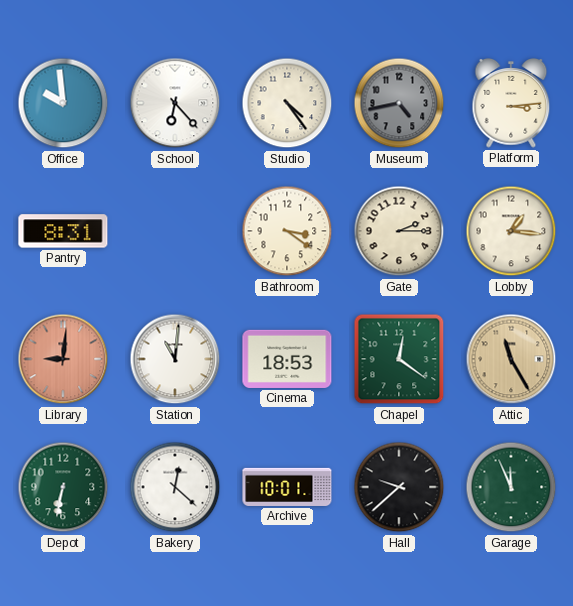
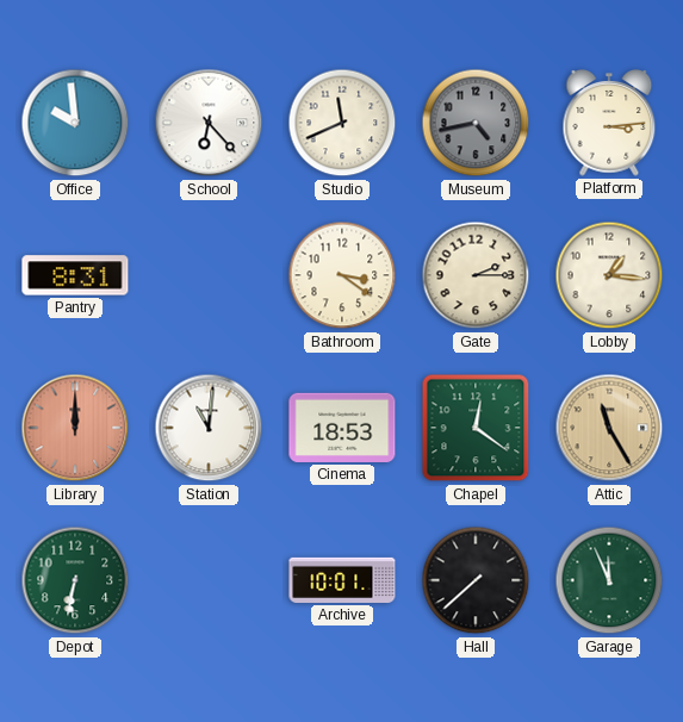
Studio: 4:24 -> 11:41
Library: 9:01 -> 12:00
Bakery: 12:22 -> none
Hall: 9:38 -> 7:38
